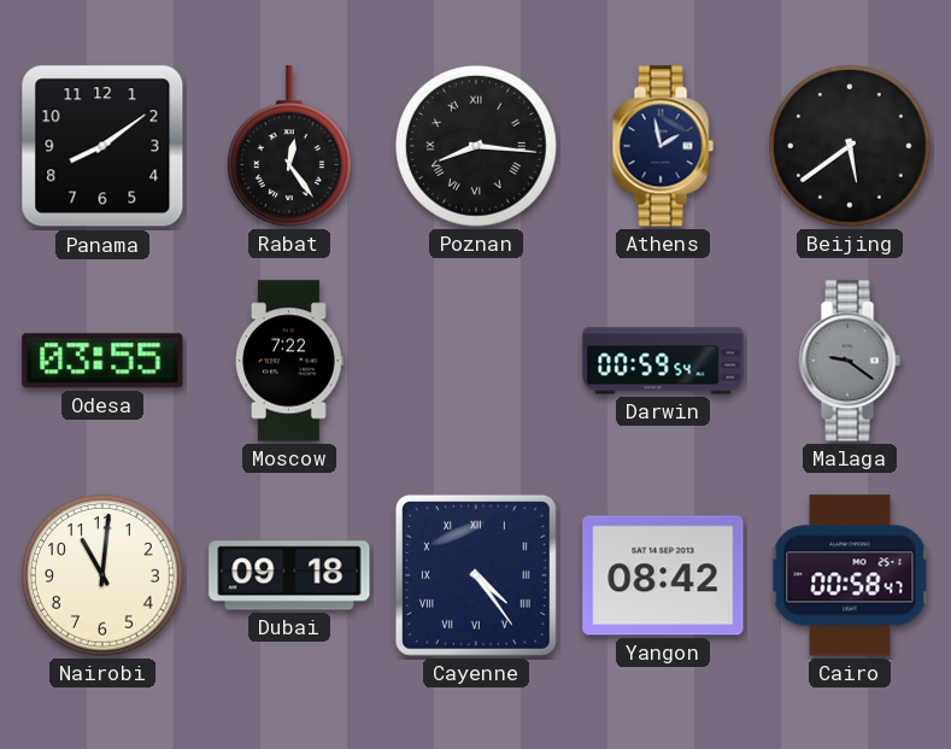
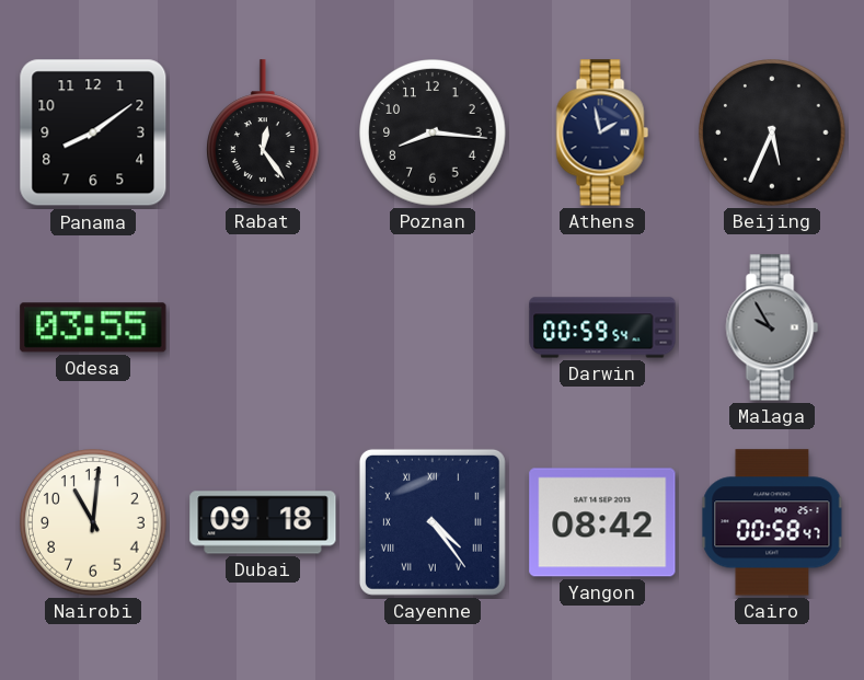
Poznan numerals: Roman -> Arabic
Beijing: 5:39 -> 5:34
Moscow: 7:22 -> none
Malaga: 9:21 -> 9:55
